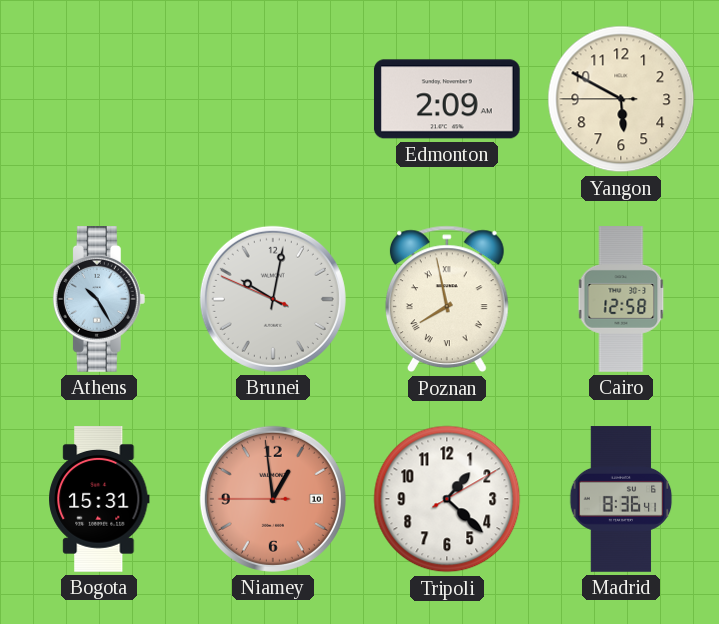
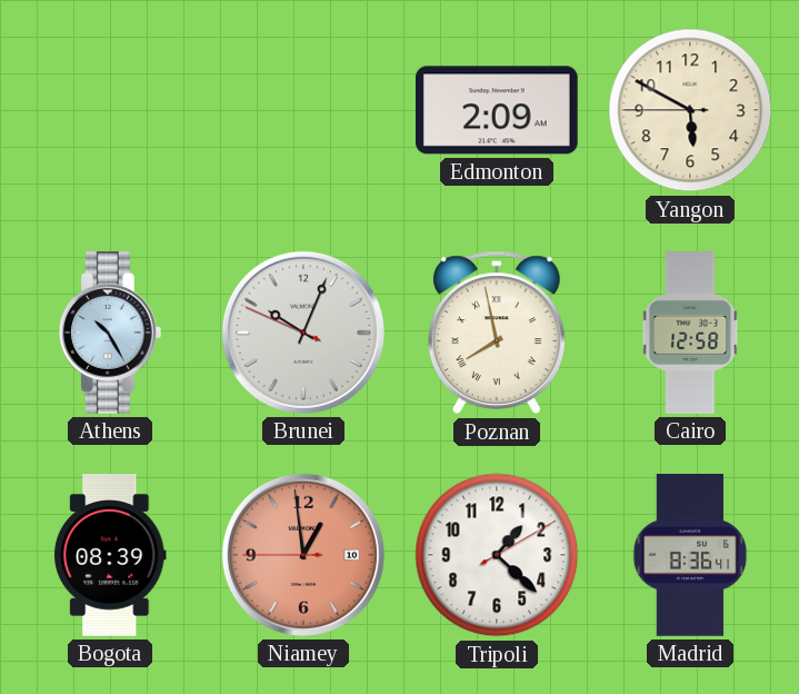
Brunei: 10:01 -> 10:03
Bogota: 15:31 -> 08:39
